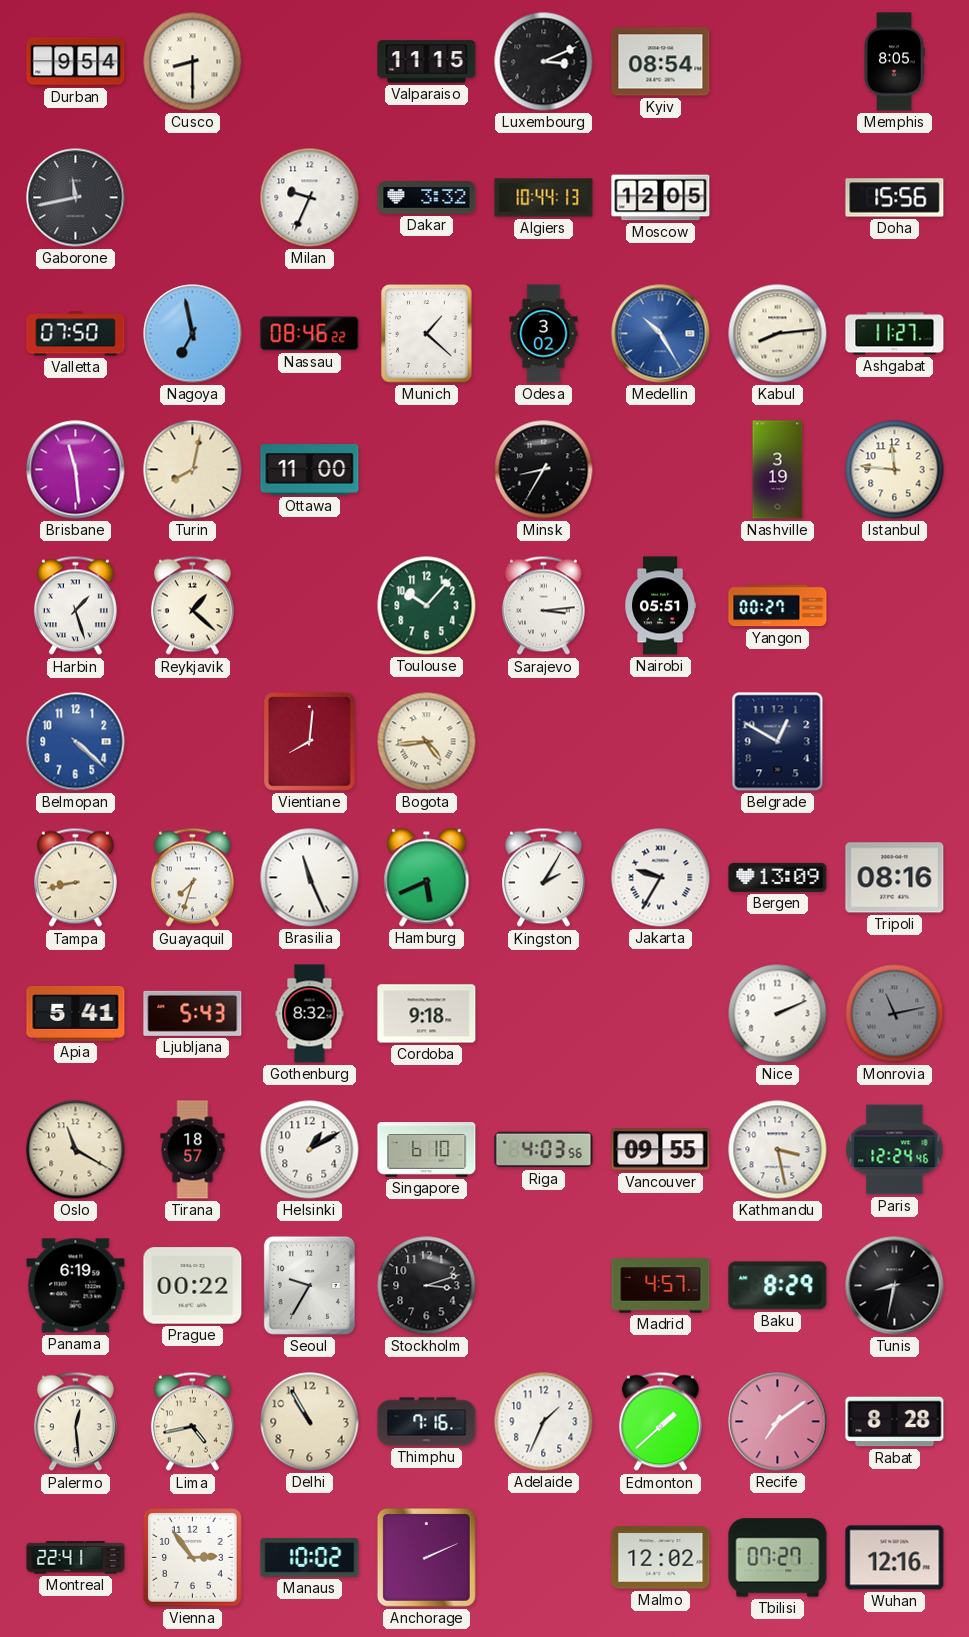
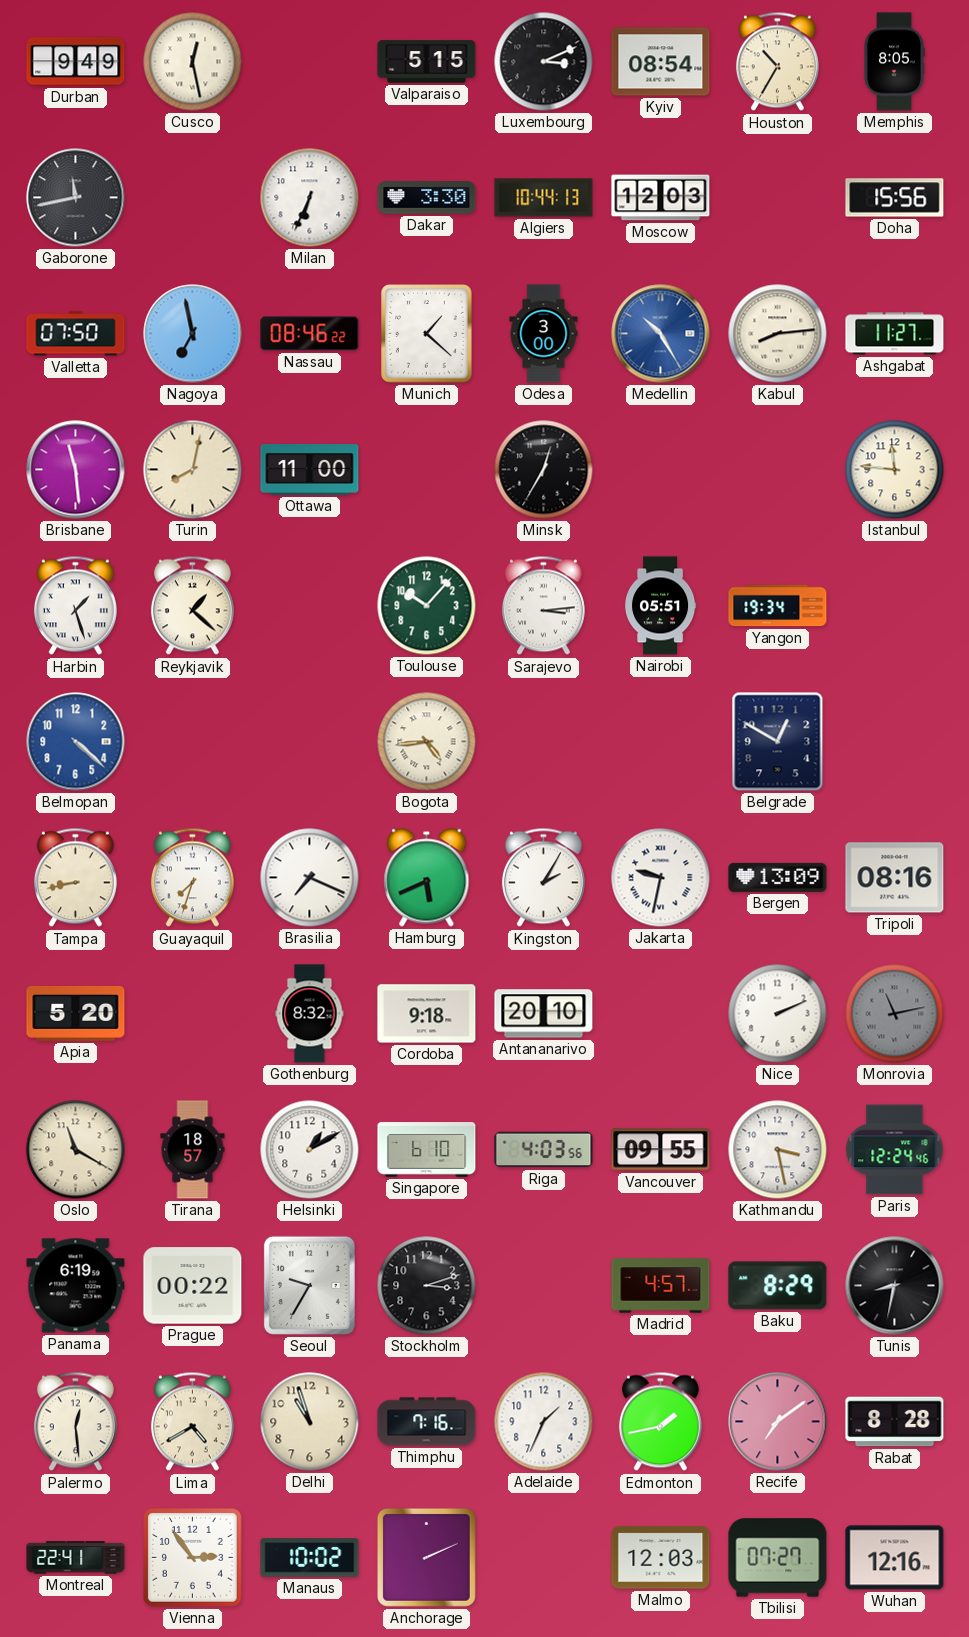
Durban: 9:54 -> 9:49
Cusco: 8:30 -> 12:28
Valparaiso: 11:15 -> 5:15
Houston: none -> 10:35
Milan: 9:34 -> 6:34
Dakar: 3:32 -> 3:30
Moscow: 12:05 -> 12:03
Odesa: 3:02 -> 3:00
Minsk: 8:35 -> 12:35
Nashville: 3:19 -> none
Yangon: 00:27 -> 19:34
Vientiane: 8:01 -> none
Brasilia: 11:26 -> 7:19
Jakarta: 9:35 -> 9:32
Apia: 5:41 -> 5:20
Ljubljana: 5:43 -> none
Antananarivo: none -> 20:10
Lima: 4:43 -> 4:40
Delhi: 10:55 -> 10:57
Edmonton: 1:38 -> 1:43
Malmo: 12:02 -> 12:03
